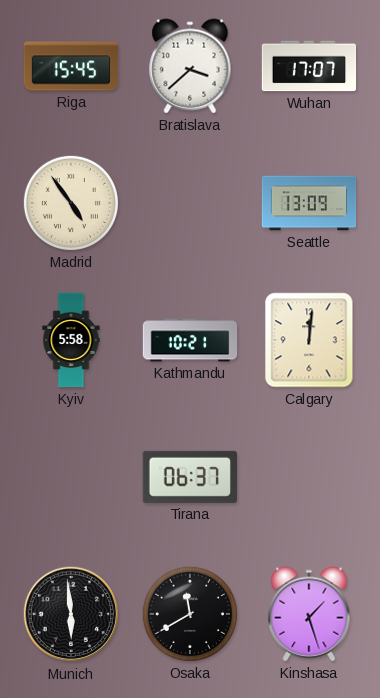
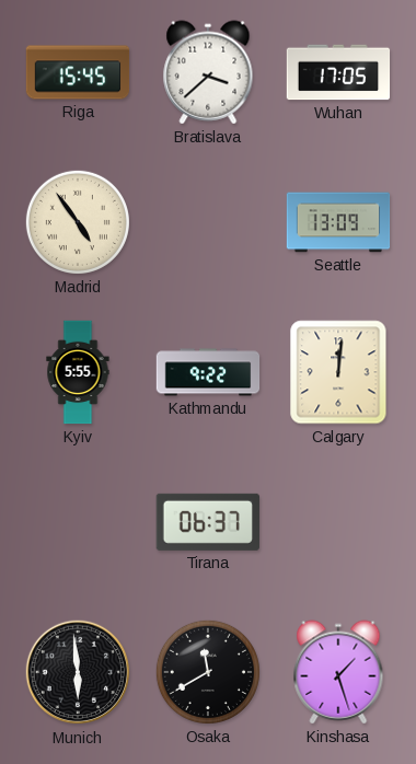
Wuhan: 17:07 -> 17:05
Kyiv: 5:58 -> 5:55
Kathmandu: 10:21 -> 9:22
